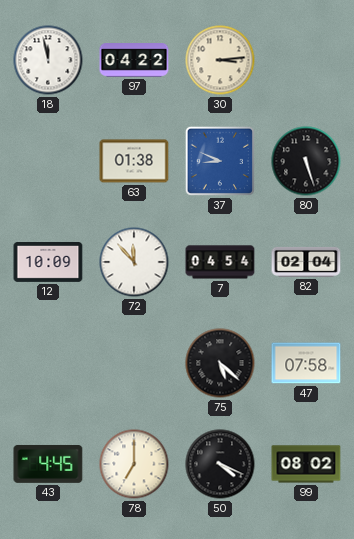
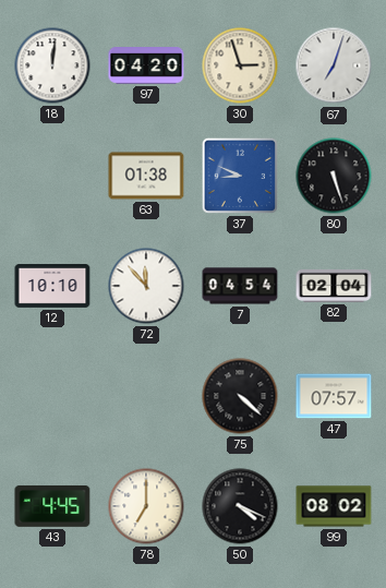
18: 11:58 -> 12:01
97: 04:22 -> 04:20
30: 3:14 -> 2:57
67: none -> 7:03
12: 10:09 -> 10:10
75: 5:22 -> 4:22
47: 07:58 -> 07:57
